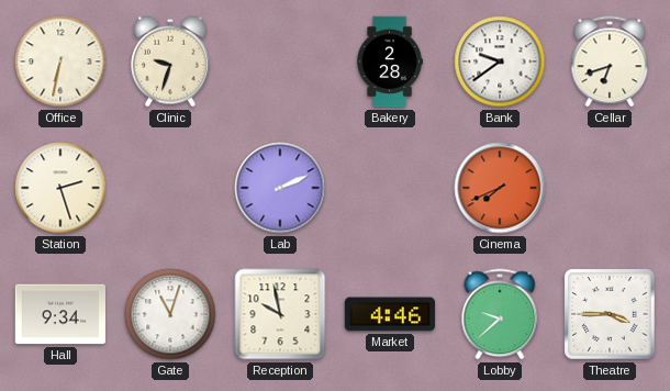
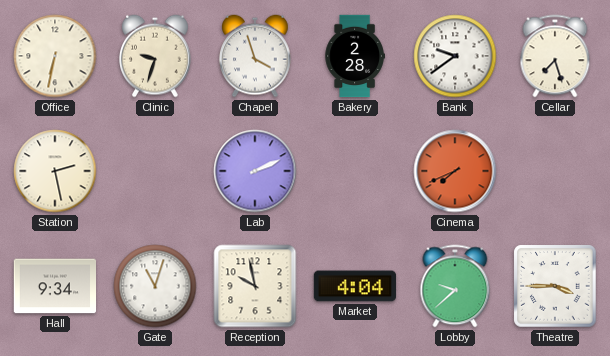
Chapel: none -> 3:57
Cellar: 6:42 -> 7:27
Station: 2:27 -> 2:28
Market: 4:46 -> 4:04
